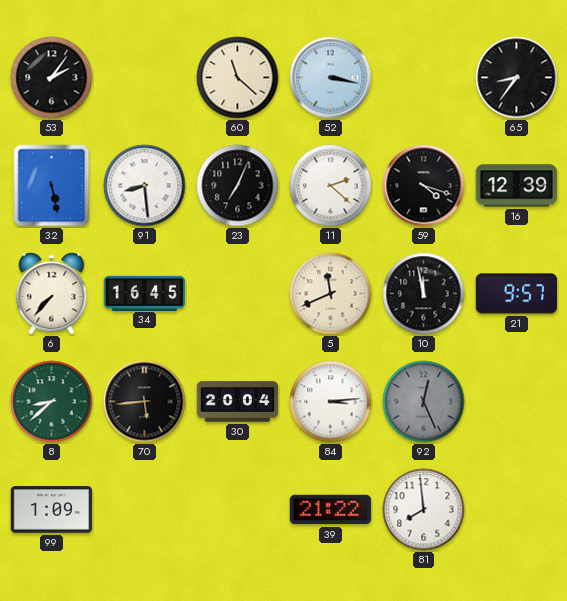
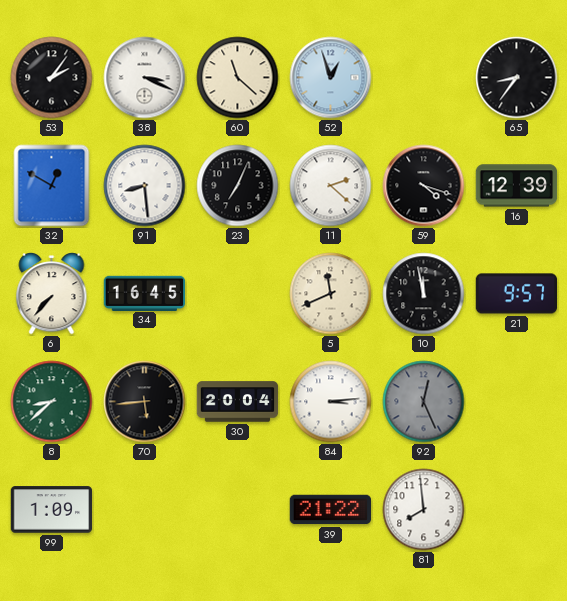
38: none -> 3:19
52: 3:17 -> 12:57
32: 5:28 -> 12:50
